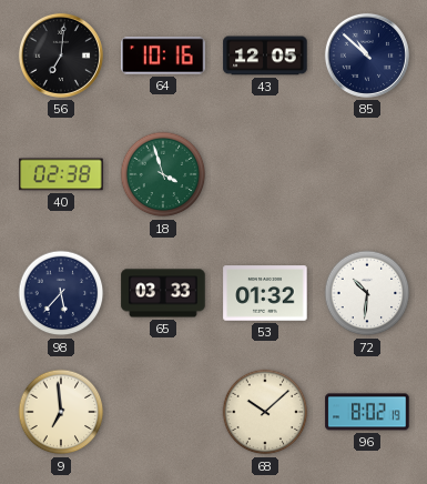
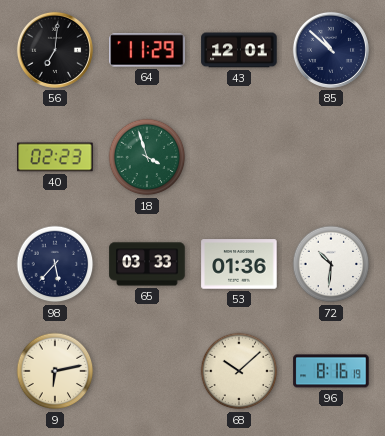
64: 10:16 -> 11:29
43: 12:05 -> 12:01
40: 02:38 -> 02:23
53: 01:32 -> 01:36
9: 6:59 -> 6:13
96: 8:02 -> 8:16
